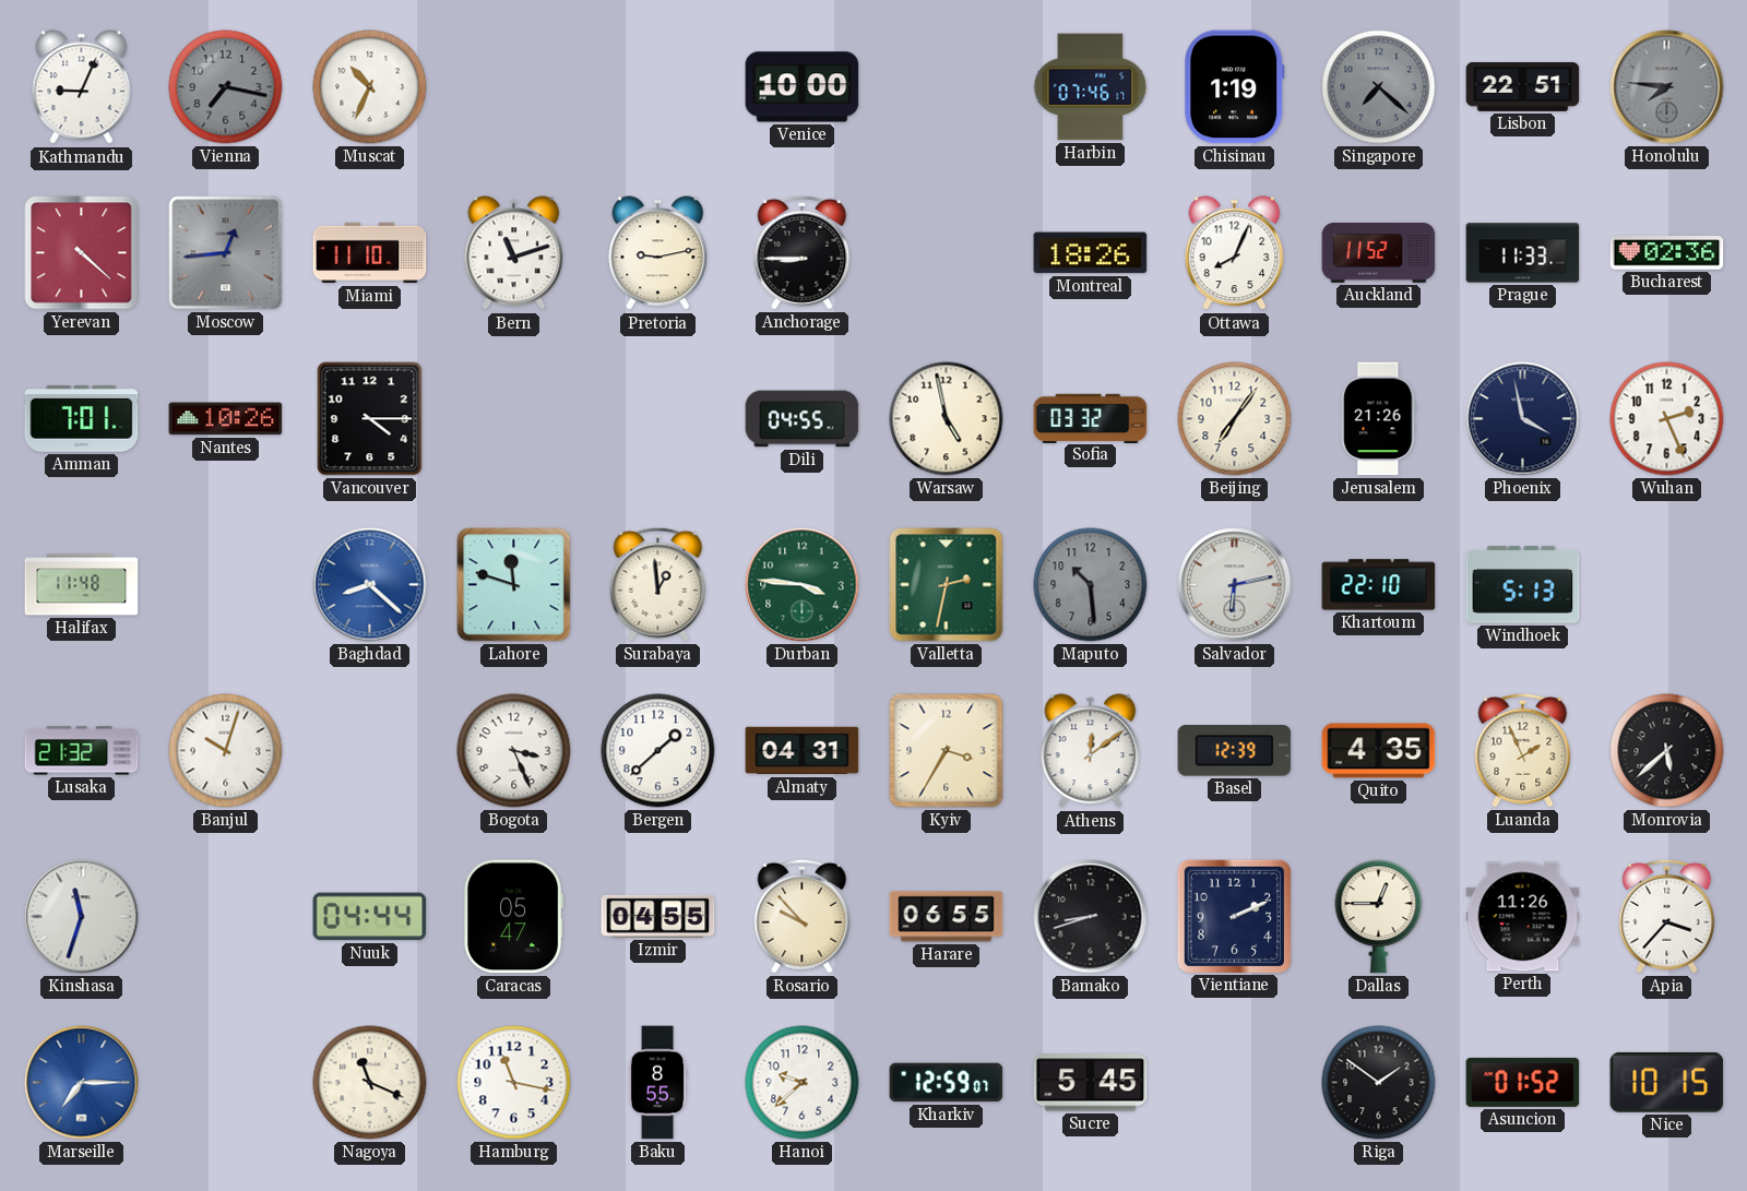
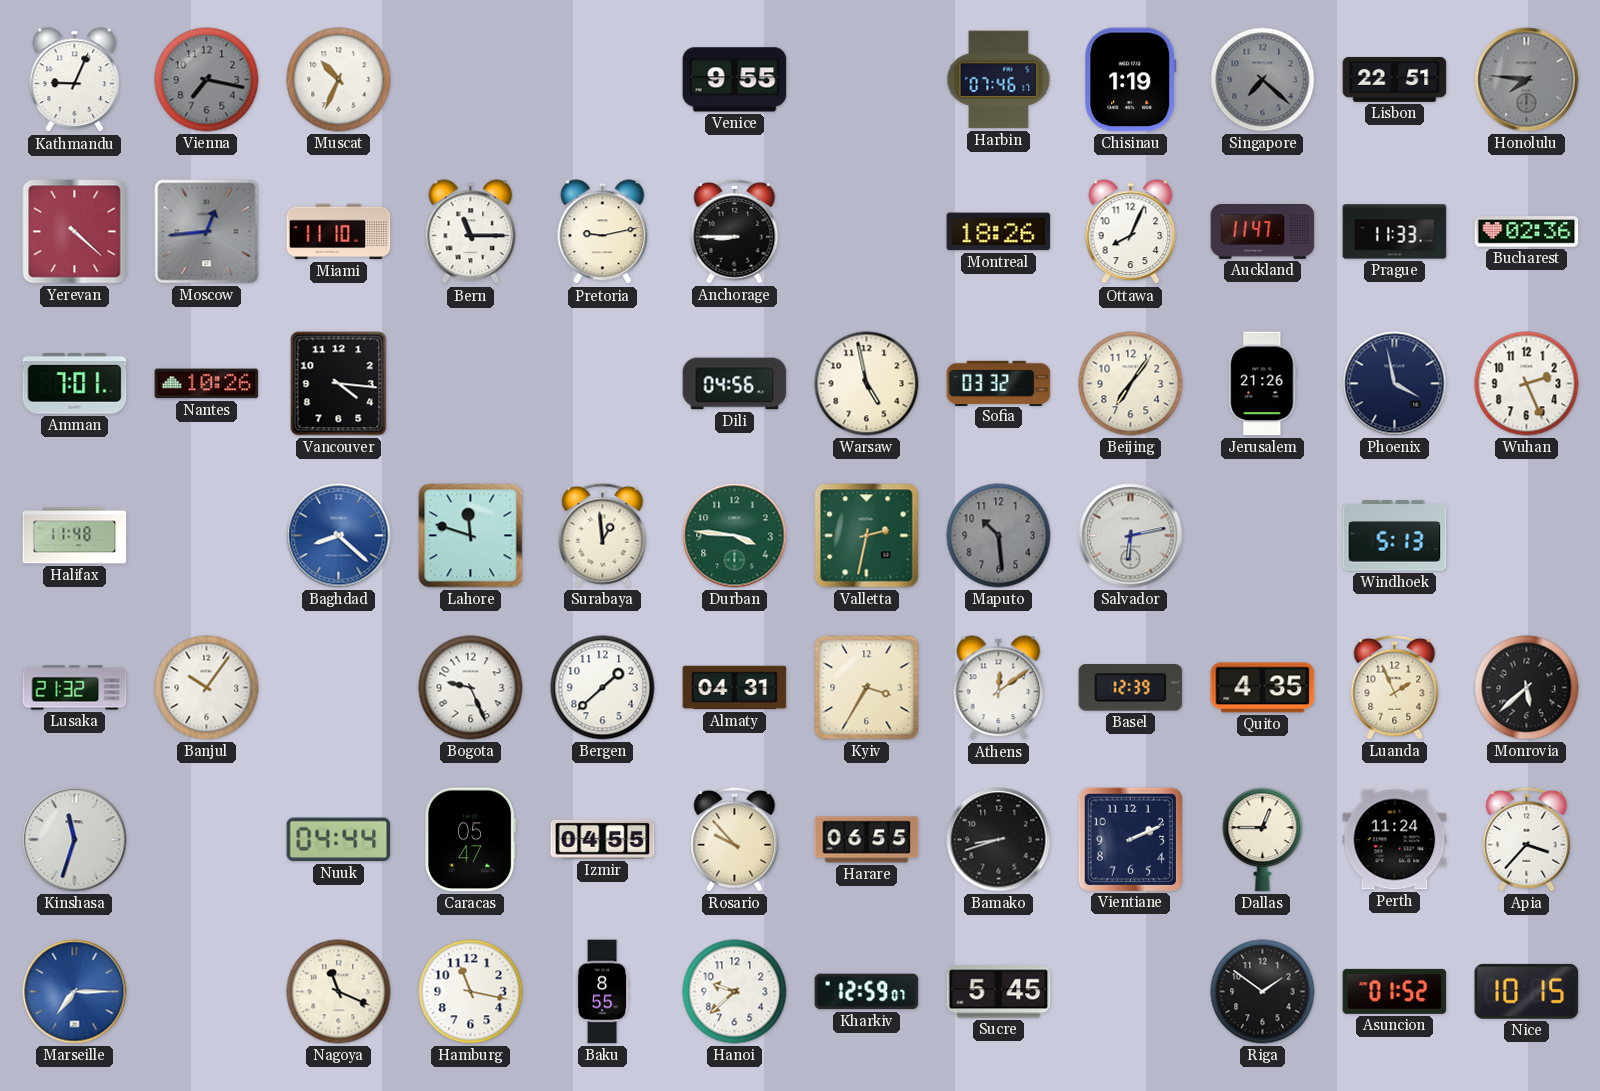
Venice: 10:00 -> 9:55
Bern: 11:12 -> 11:15
Auckland: 11:52 -> 11:47
Vancouver: 4:15 -> 4:16
Dili: 04:55 -> 04:56
Khartoum: 22:10 -> none
Banjul: 10:03 -> 10:06
Bogota: 3:26 -> 9:26
Perth: 11:26 -> 11:24
